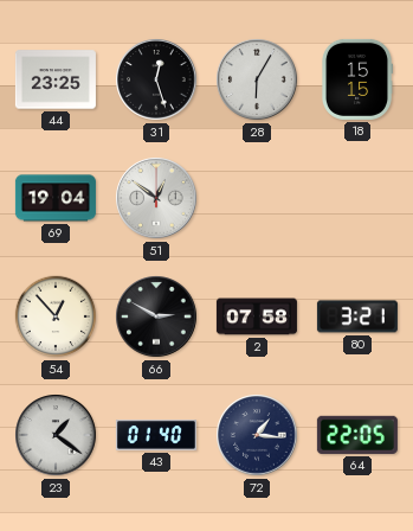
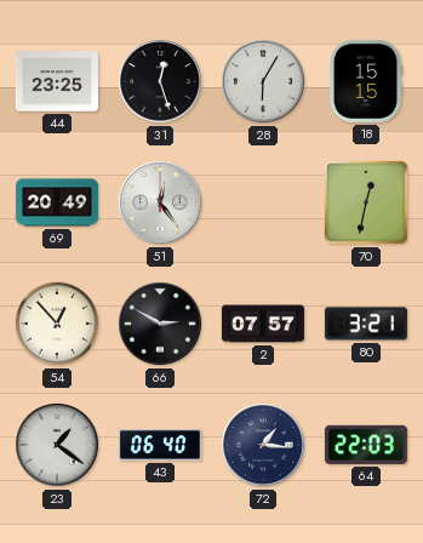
69: 19:04 -> 20:49
51: 12:51 -> 12:24
70: none -> 12:32
2: 07:58 -> 07:57
43: 01:40 -> 06:40
64: 22:05 -> 22:03
